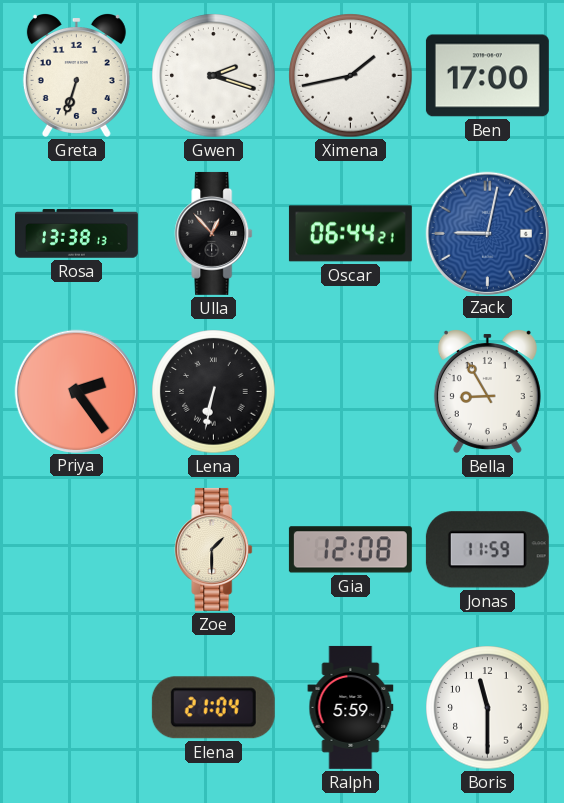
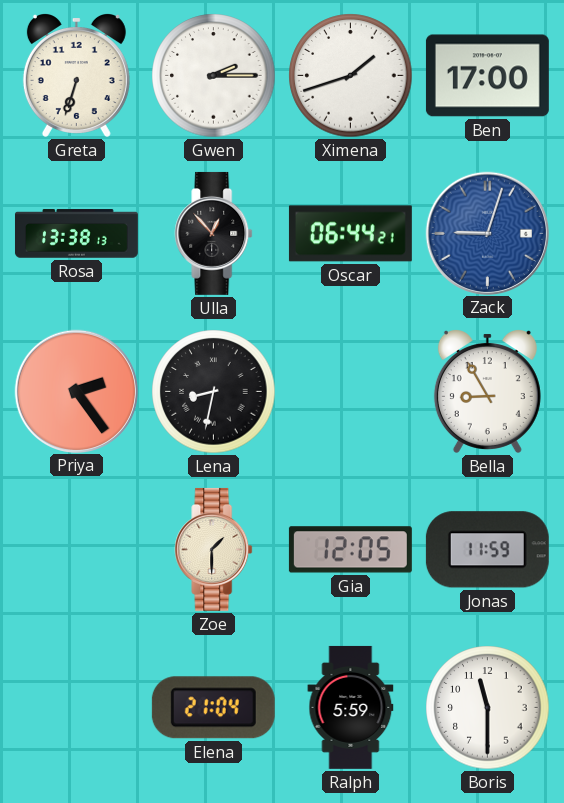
Gwen: 2:18 -> 2:15
Ximena: 1:43 -> 1:42
Zack: 9:02 -> 9:03
Lena: 6:32 -> 8:32
Gia: 12:08 -> 12:05
